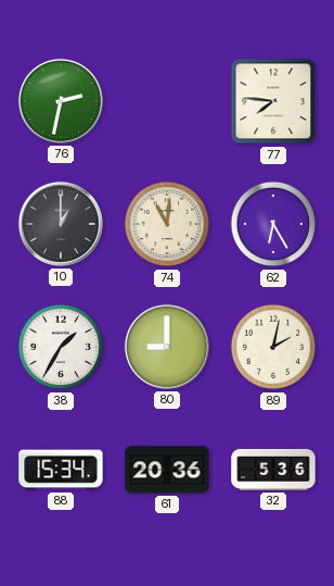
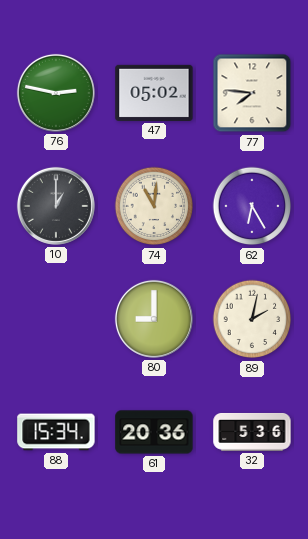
76: 2:32 -> 2:47
47: none -> 05:02
38: 1:35 -> none
